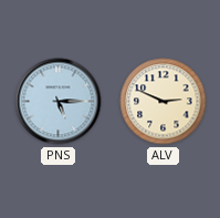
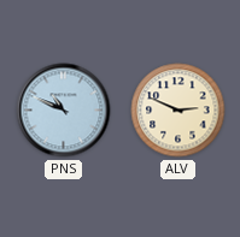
PNS: 5:15 -> 10:49
